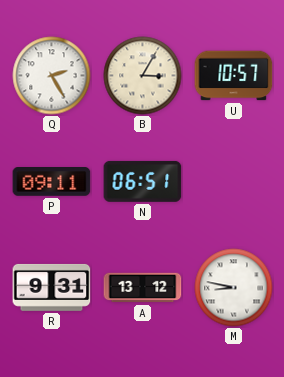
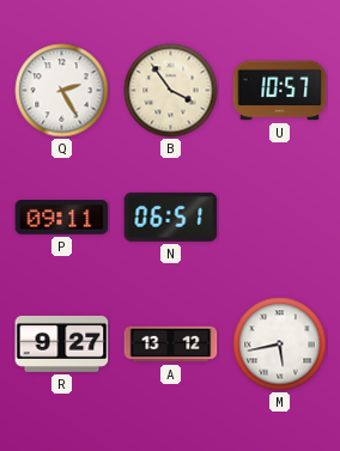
B: 3:05 -> 3:54
R: 9:31 -> 9:27
M: 8:47 -> 5:43
